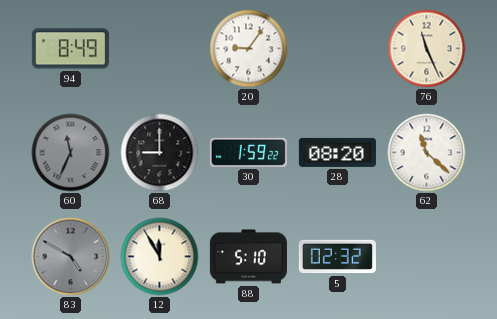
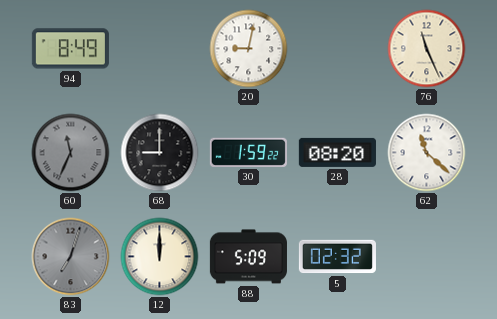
20: 9:06 -> 9:02
83: 4:50 -> 7:03
12: 11:55 -> 12:00
88: 5:10 -> 5:09
